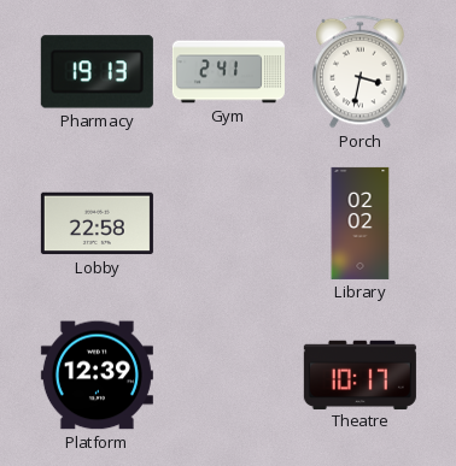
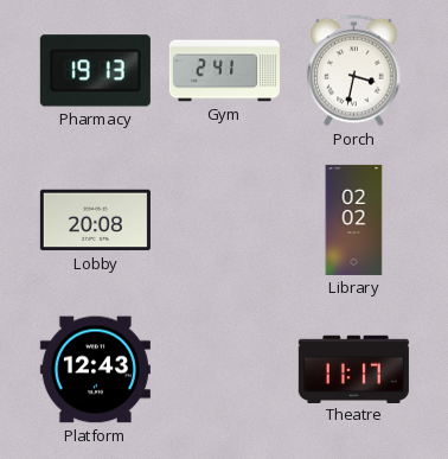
Lobby: 22:58 -> 20:08
Platform: 12:39 -> 12:43
Theatre: 10:17 -> 11:17
